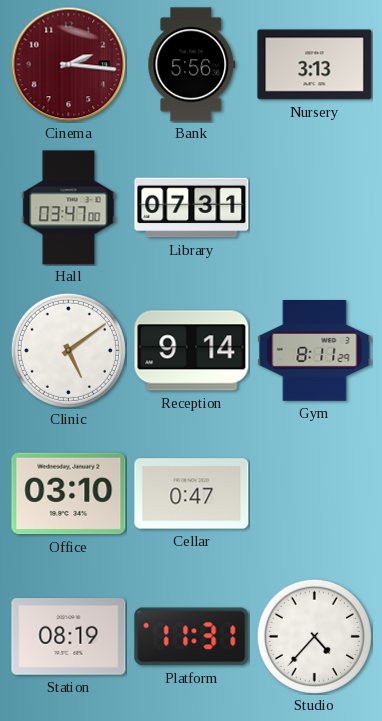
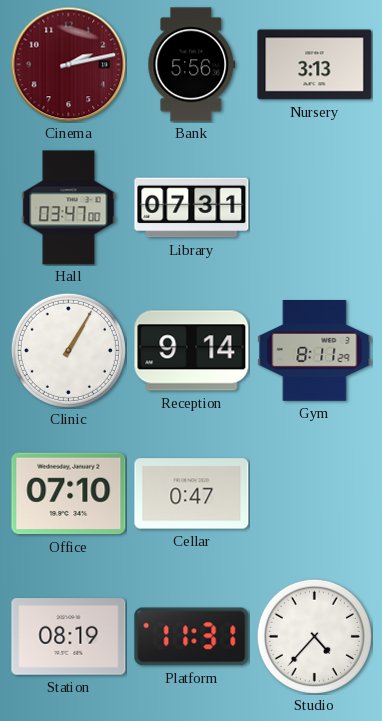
Cinema: 2:16 -> 2:13
Clinic: 5:09 -> 1:05
Office: 03:10 -> 07:10
